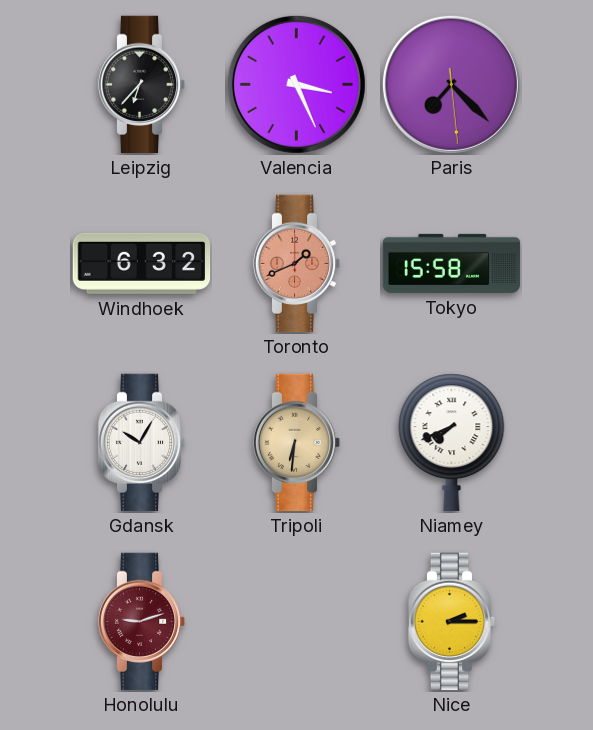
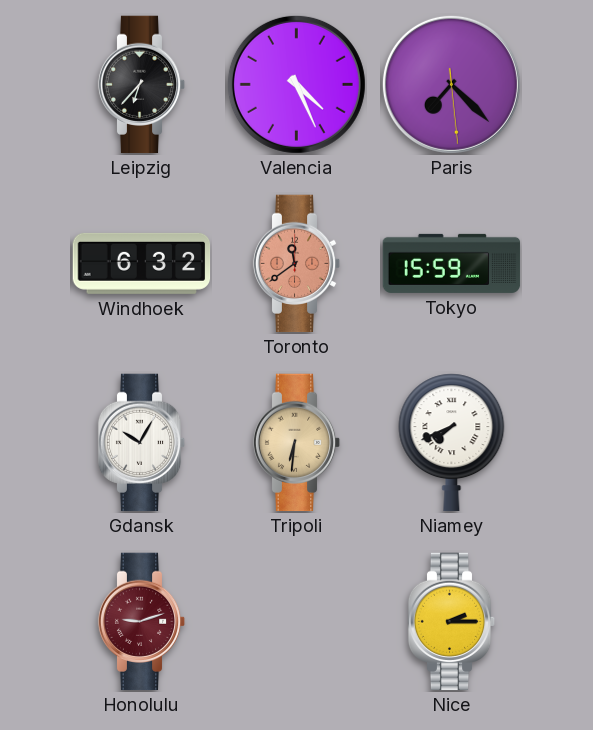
Valencia: 3:26 -> 4:26
Toronto: 1:41 -> 11:39
Tokyo: 15:58 -> 15:59
